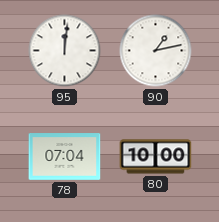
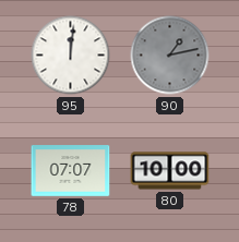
90 dial: white -> grey
78: 07:04 -> 07:07
